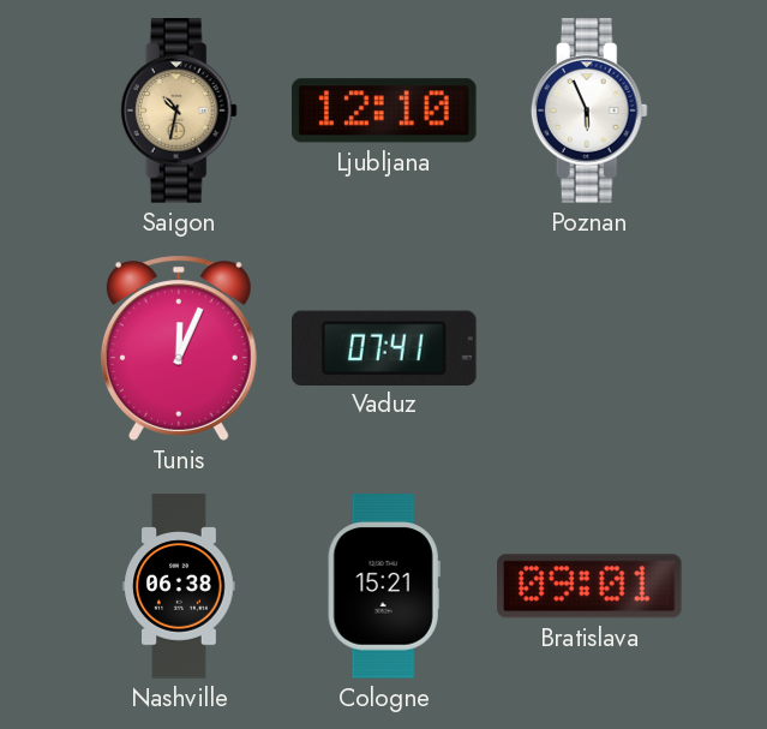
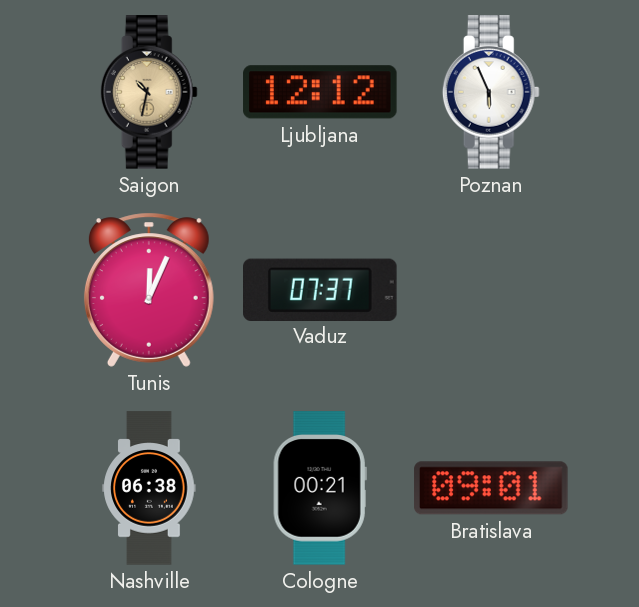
Ljubljana: 12:10 -> 12:12
Vaduz: 07:41 -> 07:37
Cologne: 15:21 -> 00:21
